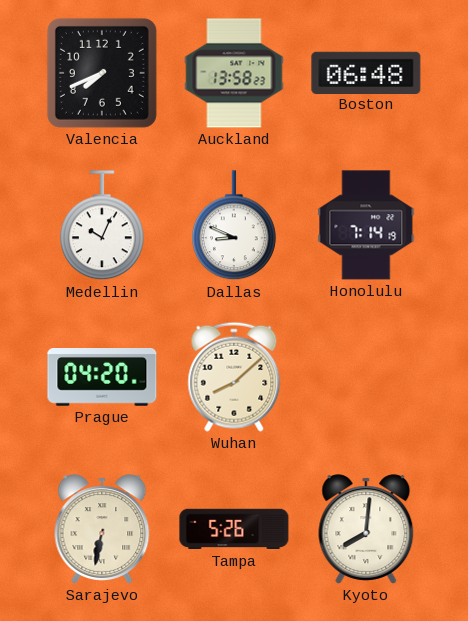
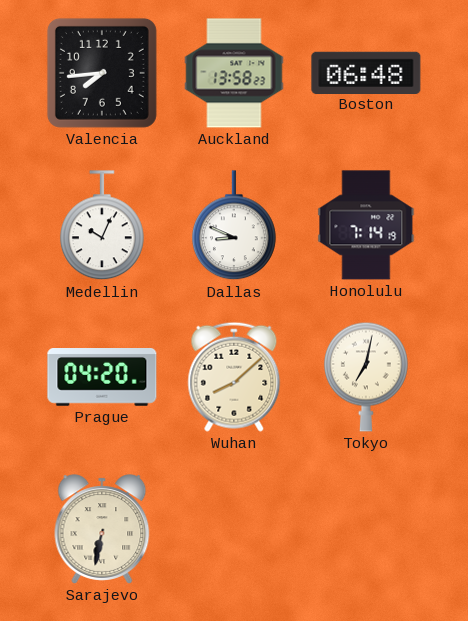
Valencia: 7:41 -> 7:44
Tokyo: none -> 7:02
Tampa: 5:26 -> none
Kyoto: 8:01 -> none
